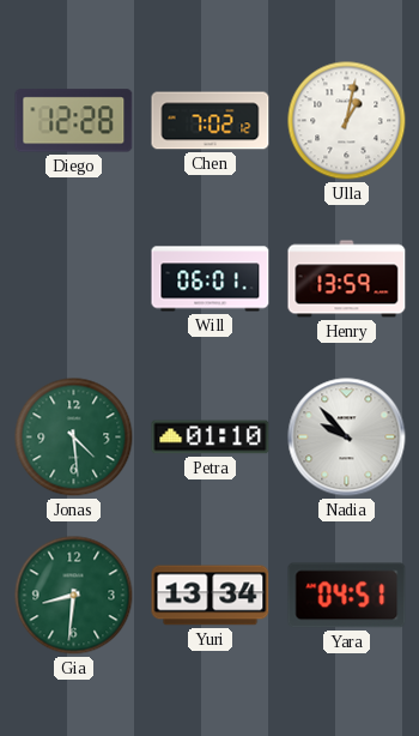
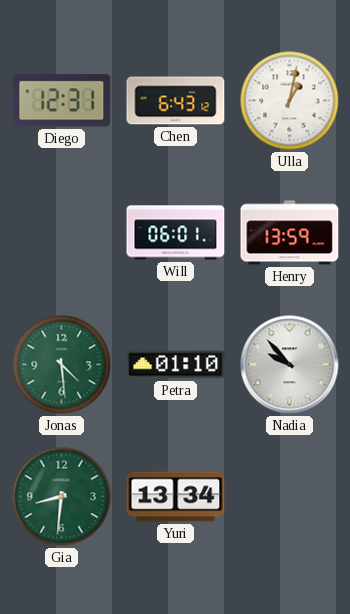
Diego: 12:28 -> 12:31
Chen: 7:02 -> 6:43
Yara: 04:51 -> none
